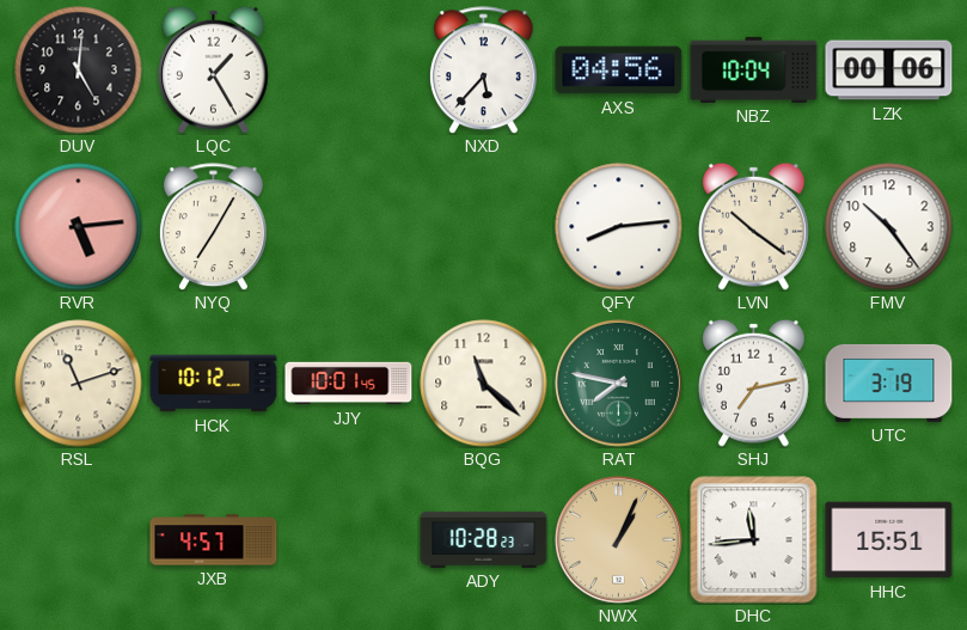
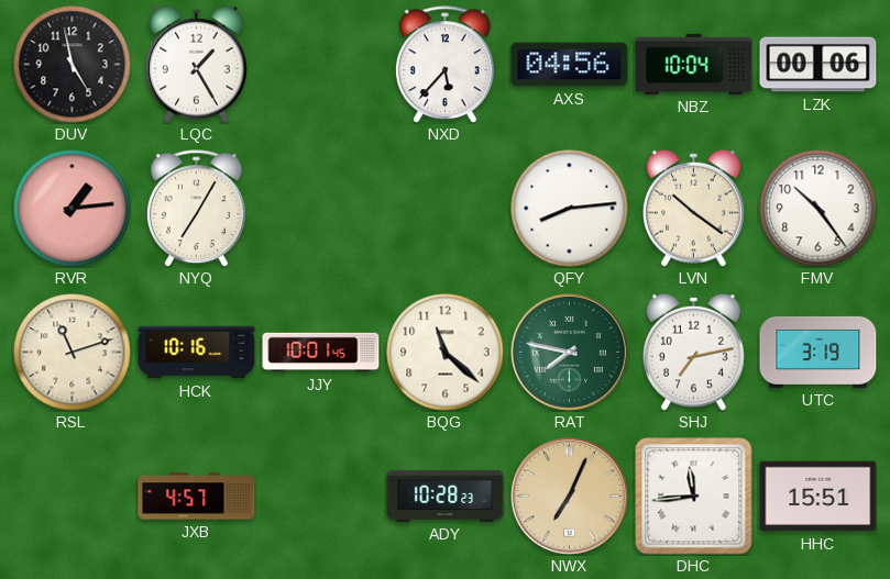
DUV: 5:01 -> 4:58
RVR: 5:14 -> 1:14
HCK: 10:12 -> 10:16
NWX: 1:04 -> 7:04
